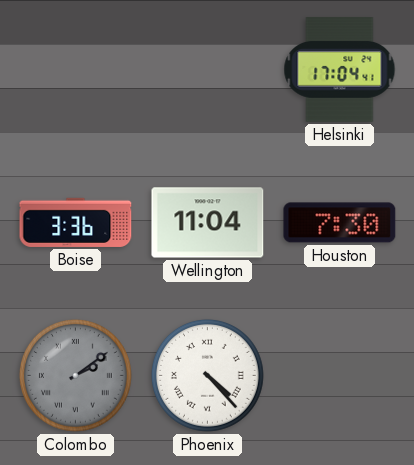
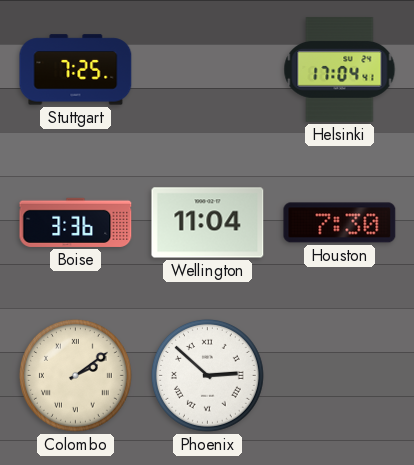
Stuttgart: none -> 7:25
Colombo dial: grey -> cream
Phoenix: 4:23 -> 2:52
